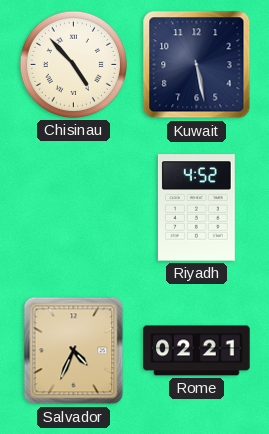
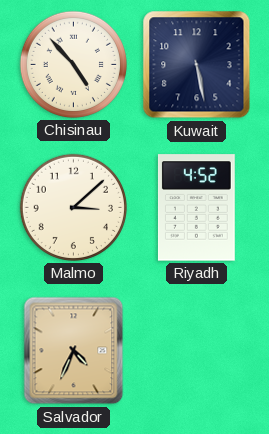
Malmo: none -> 3:08
Rome: 02:21 -> none
